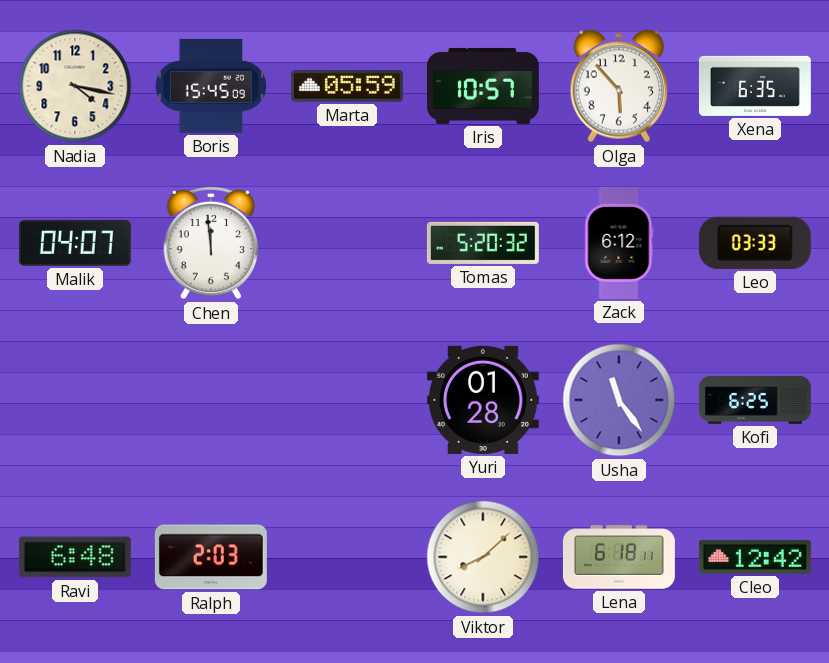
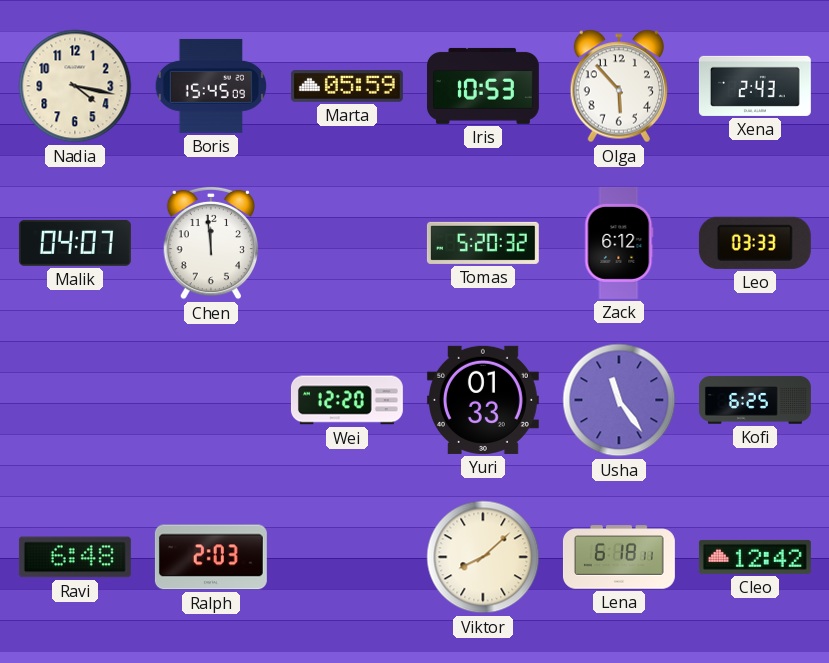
Iris: 10:57 -> 10:53
Xena: 6:35 -> 2:43
Wei: none -> 12:20
Yuri: 01:28 -> 01:33
